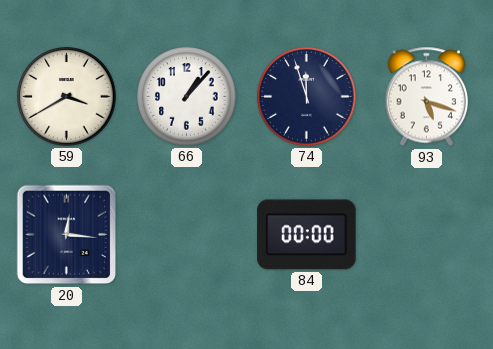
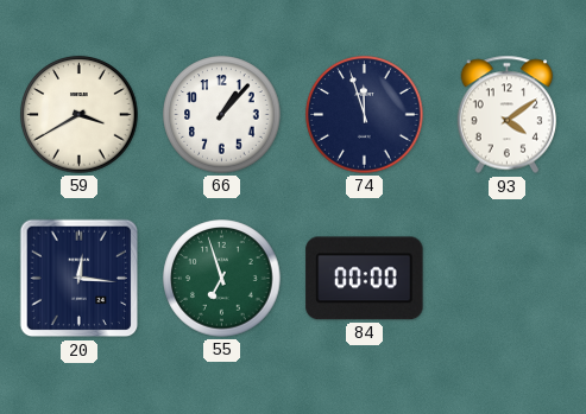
93: 5:18 -> 4:09
55: none -> 6:57
